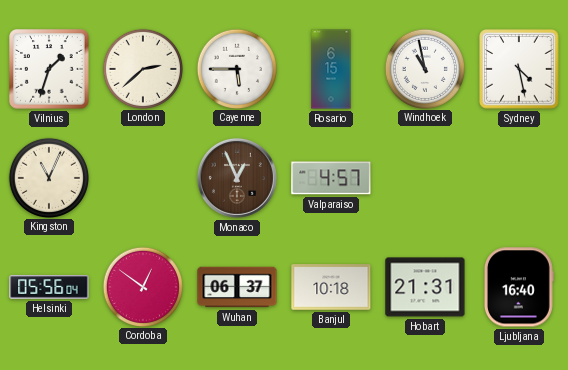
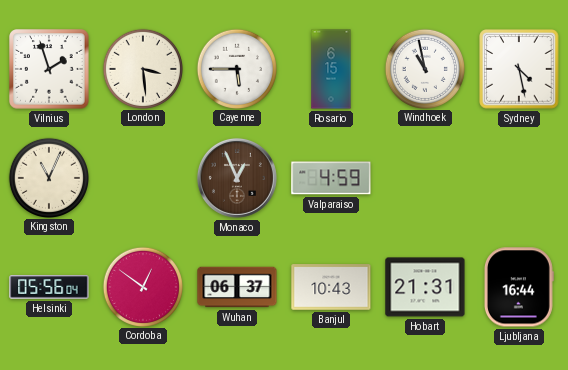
Vilnius: 1:33 -> 1:57
London: 2:38 -> 3:29
Valparaiso: 4:57 -> 4:59
Banjul: 10:18 -> 10:43
Ljubljana: 16:40 -> 16:44
